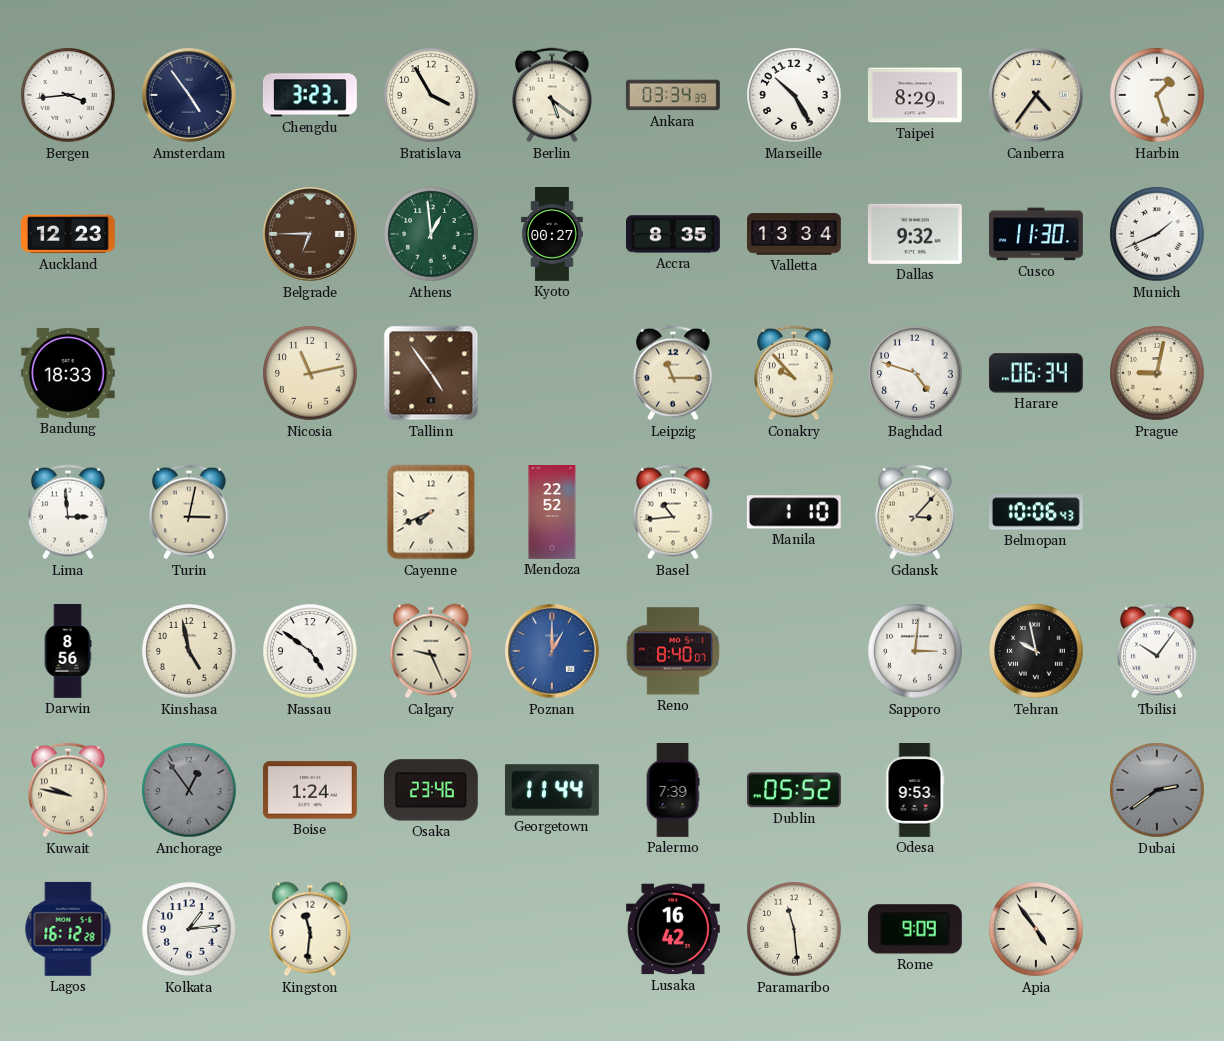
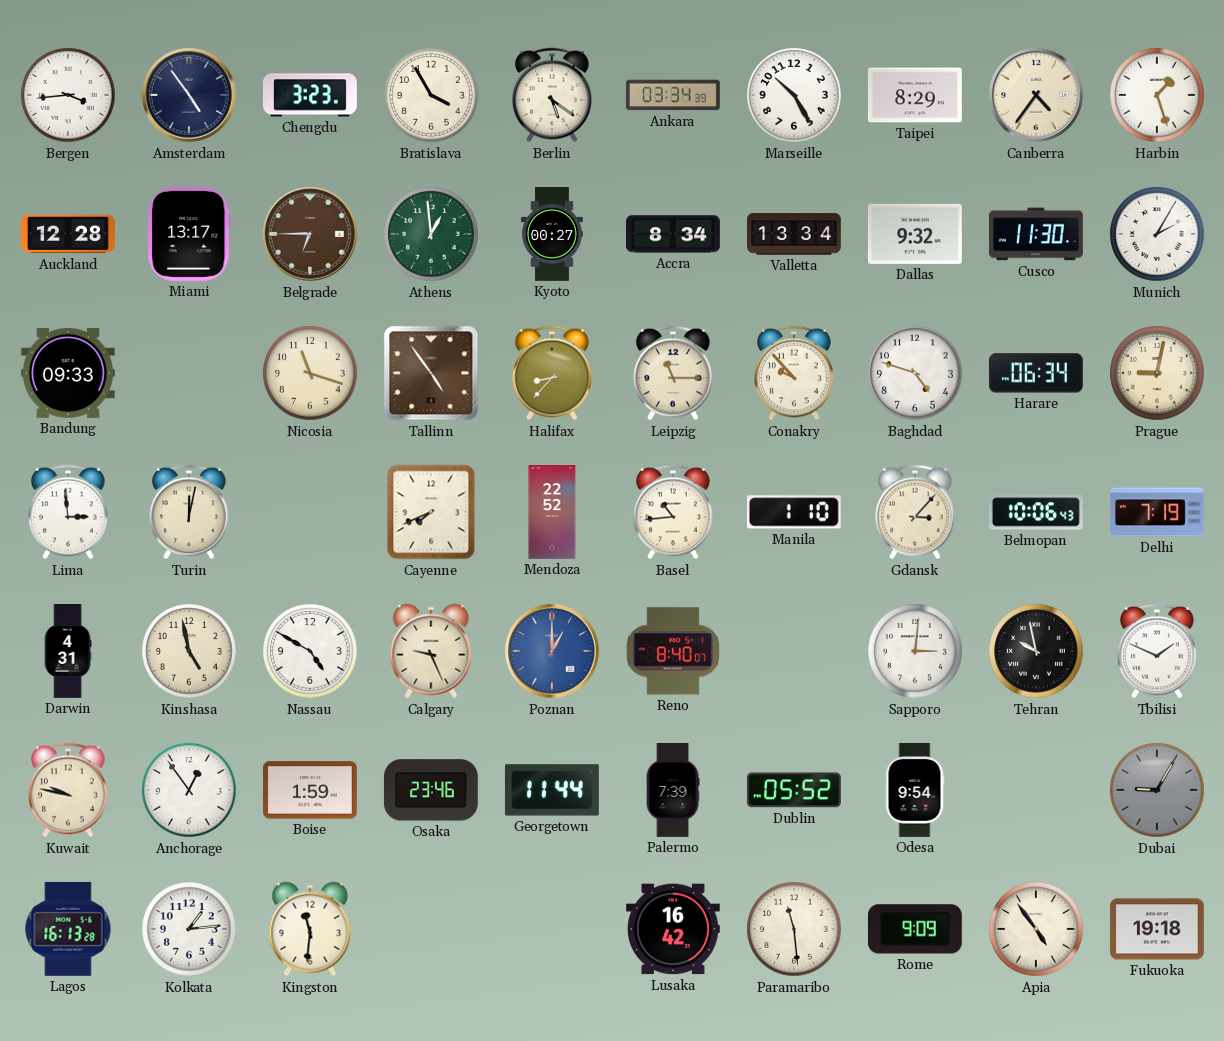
Auckland: 12:23 -> 12:28
Miami: none -> 13:17
Accra: 8:35 -> 8:34
Munich: 1:41 -> 2:05
Bandung: 18:33 -> 09:33
Nicosia: 11:13 -> 11:18
Halifax: none -> 8:37
Turin: 3:02 -> 12:02
Delhi: none -> 7:19
Darwin: 8:56 -> 4:31
Nassau: 4:51 -> 4:50
Tbilisi: 10:06 -> 1:49
Anchorage dial: grey -> white
Boise: 1:24 -> 1:59
Odesa: 9:53 -> 9:54
Dubai: 2:39 -> 9:05
Lagos: 16:12 -> 16:13
Fukuoka: none -> 19:18
